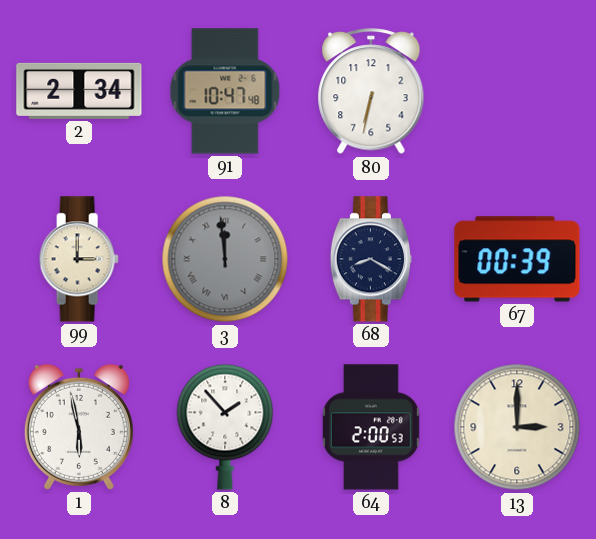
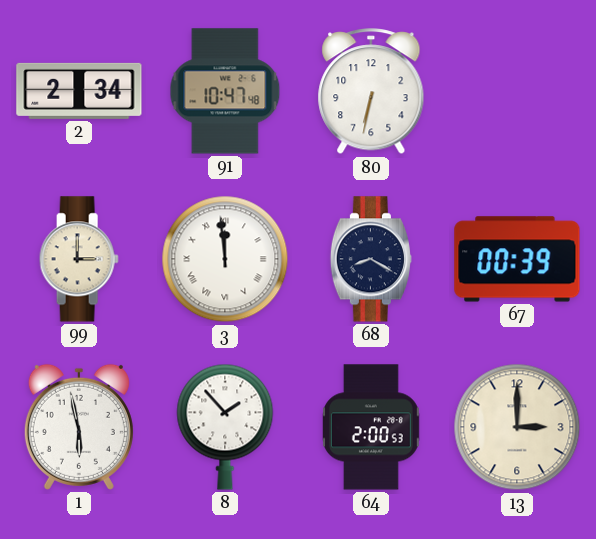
3 dial: grey -> white
